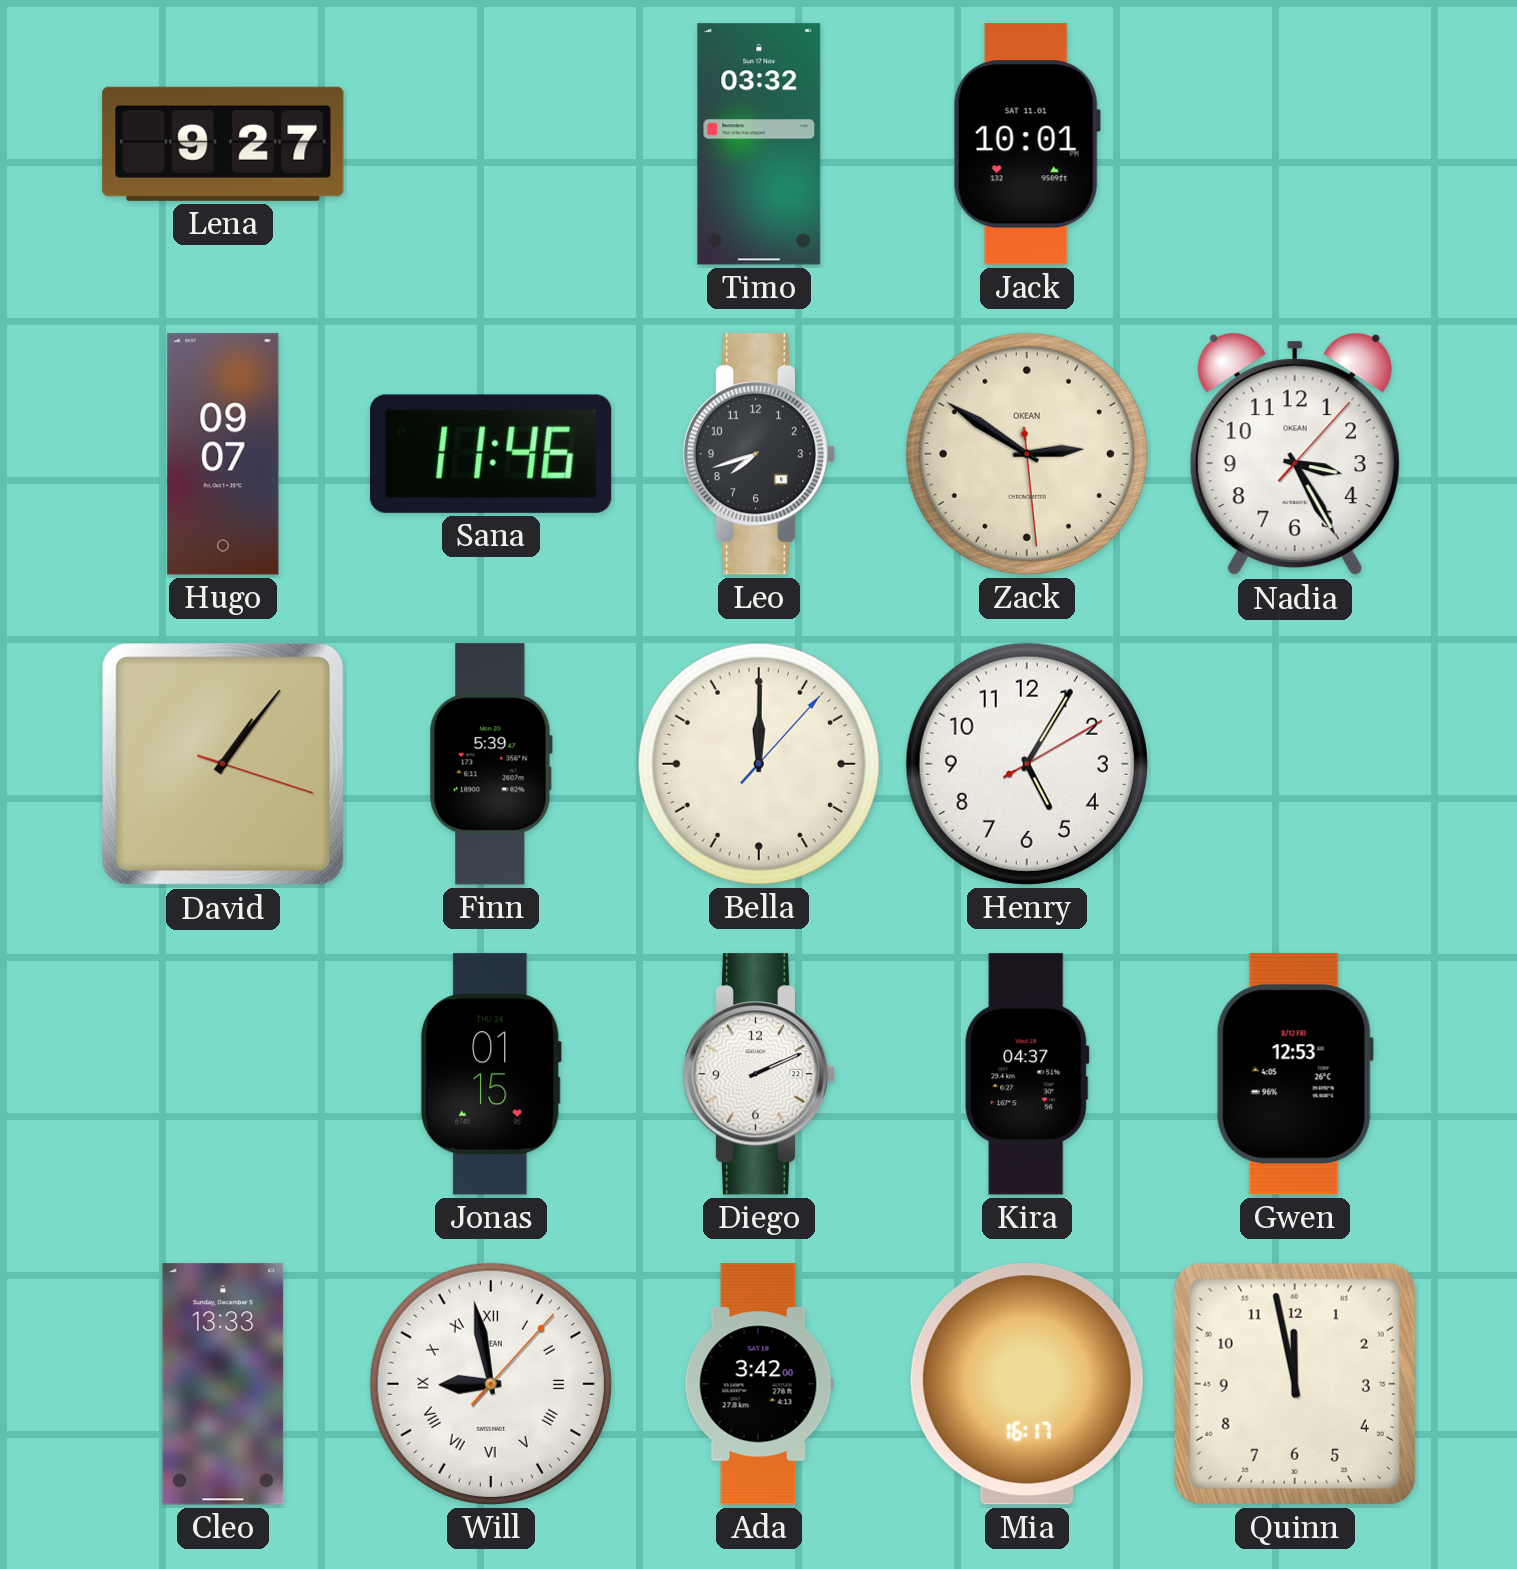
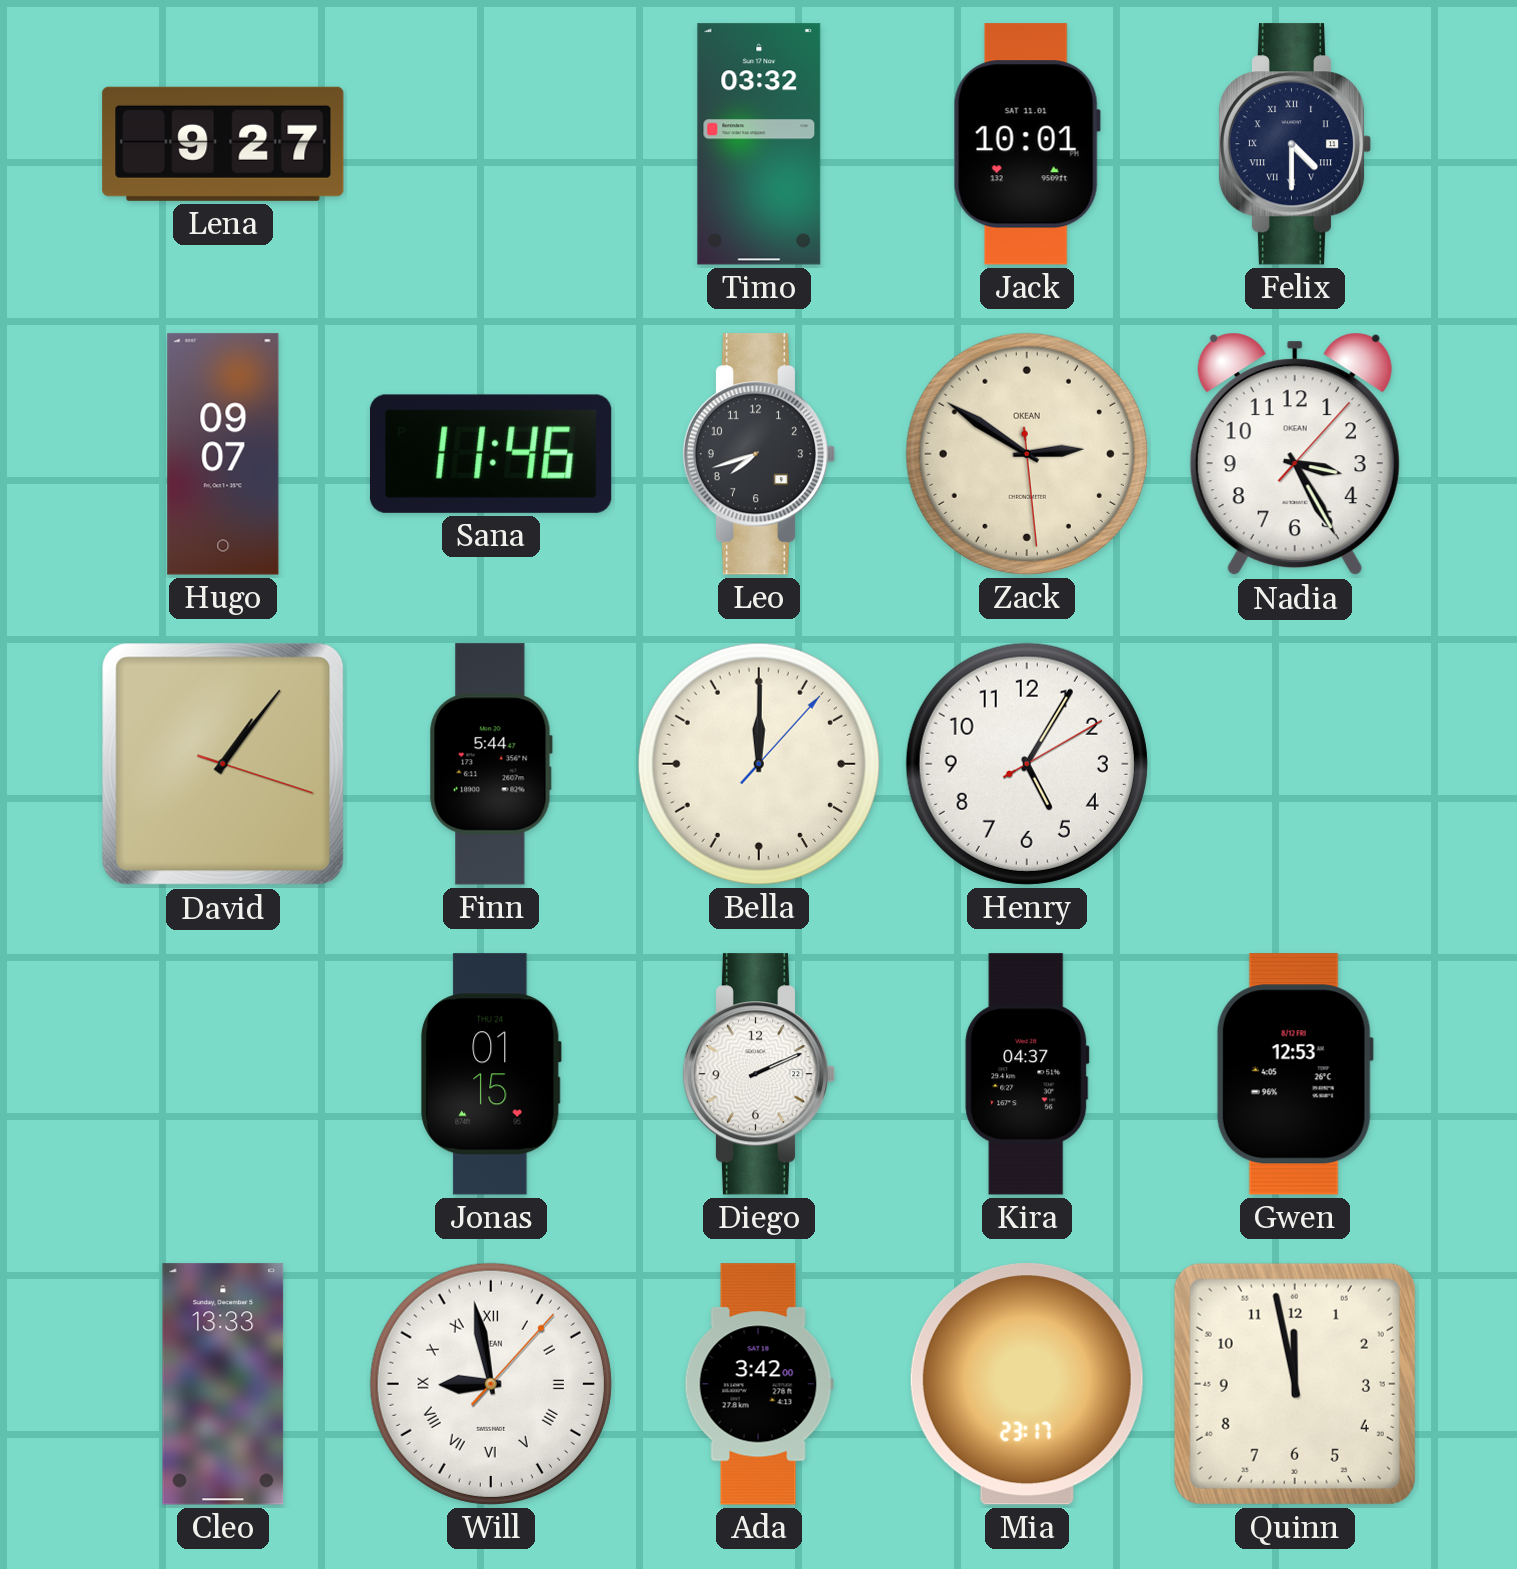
Felix: none -> 4:30
Finn: 5:39 -> 5:44
Mia: 16:17 -> 23:17
